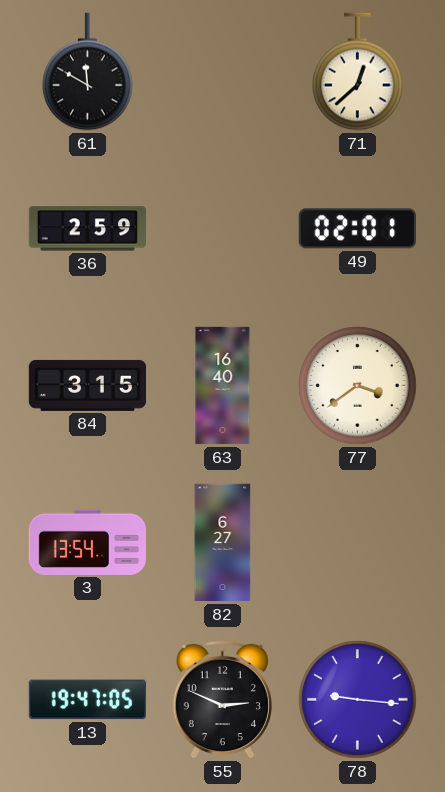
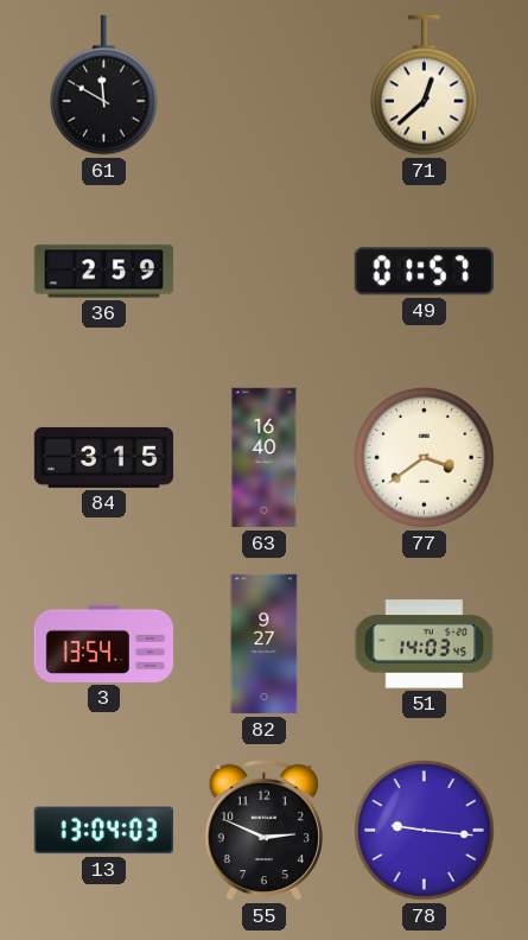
49: 02:01 -> 01:57
82: 6:27 -> 9:27
51: none -> 14:03
13: 19:47 -> 13:04
